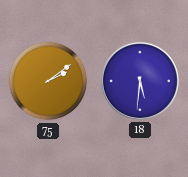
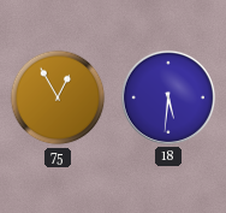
75: 2:09 -> 12:55
